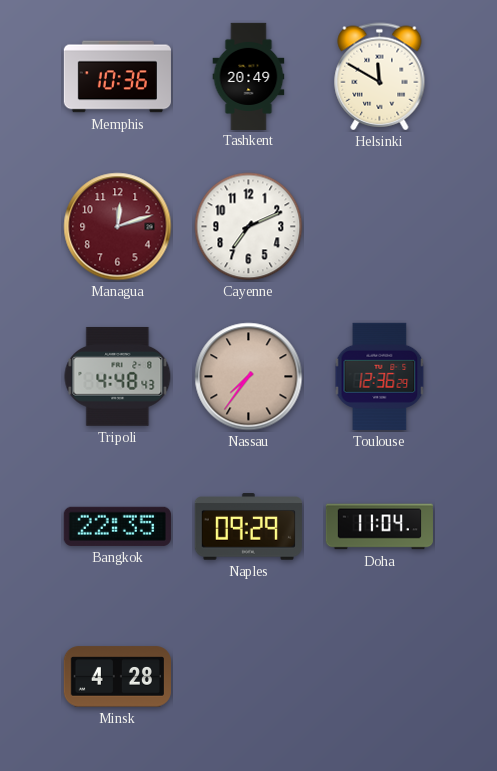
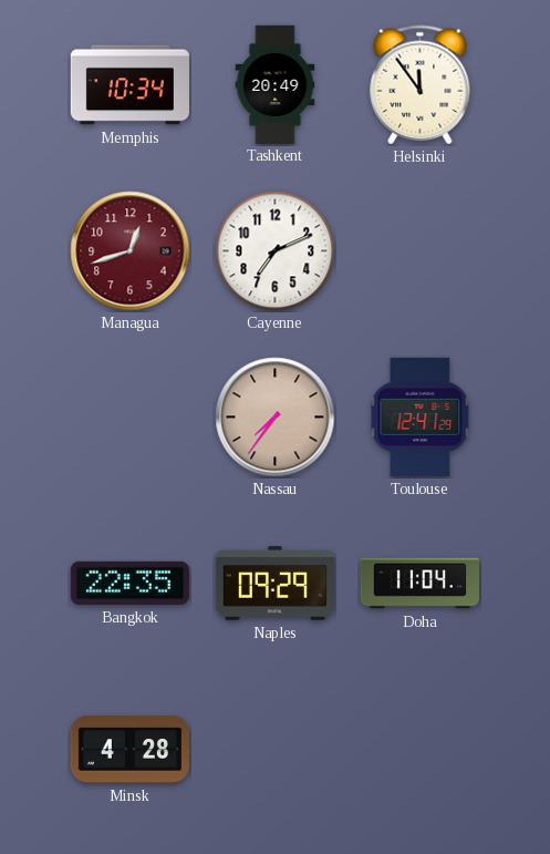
Memphis: 10:36 -> 10:34
Helsinki: 11:50 -> 11:54
Managua: 12:12 -> 12:42
Tripoli: 4:48 -> none
Toulouse: 12:36 -> 12:41
